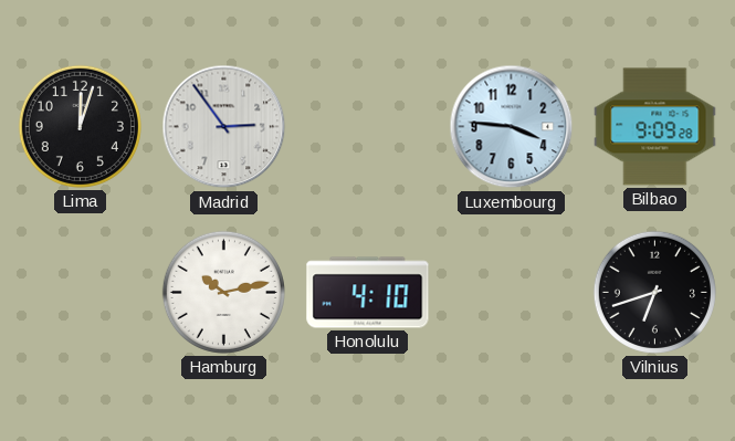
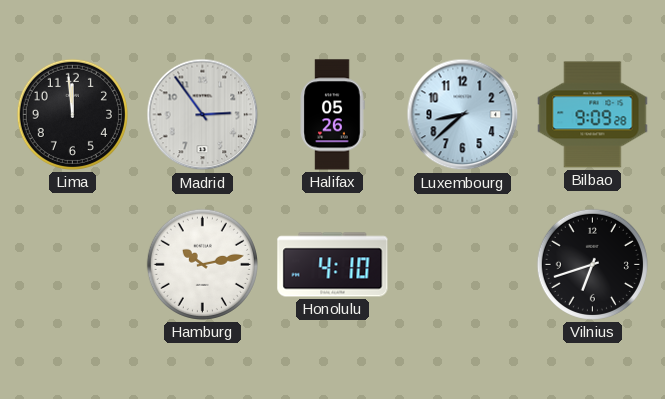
Lima: 12:03 -> 11:59
Halifax: none -> 05:26
Luxembourg: 3:46 -> 8:38
